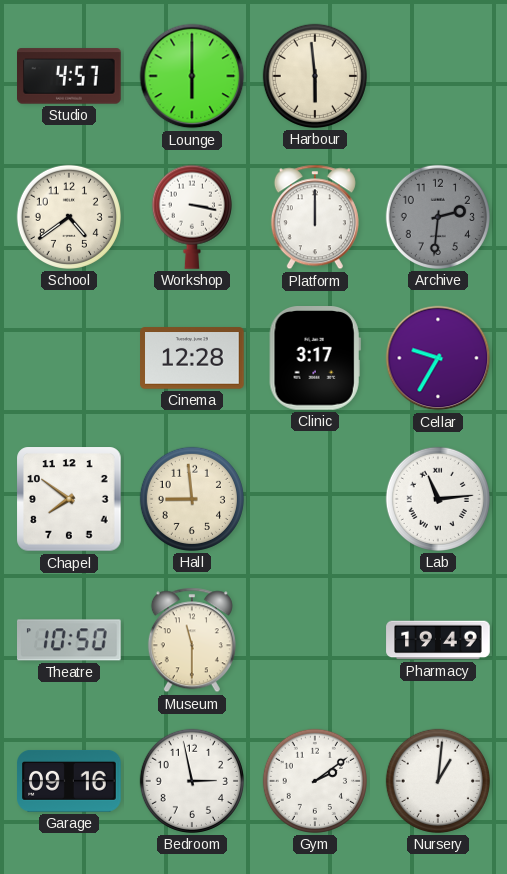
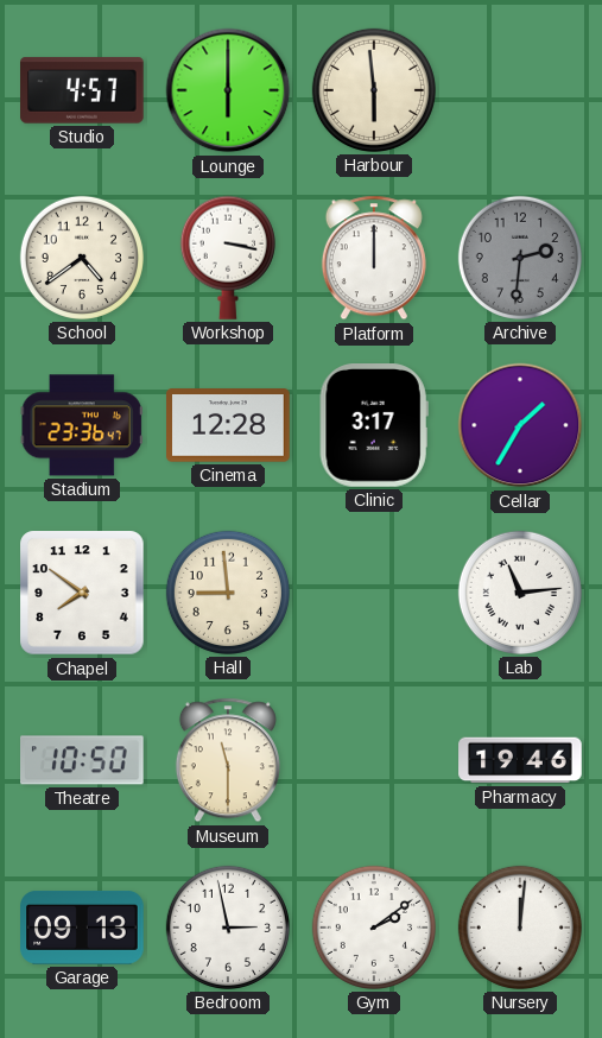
Stadium: none -> 23:36
Cellar: 9:35 -> 1:35
Pharmacy: 19:49 -> 19:46
Garage: 09:16 -> 09:13
Nursery: 1:01 -> 12:01
